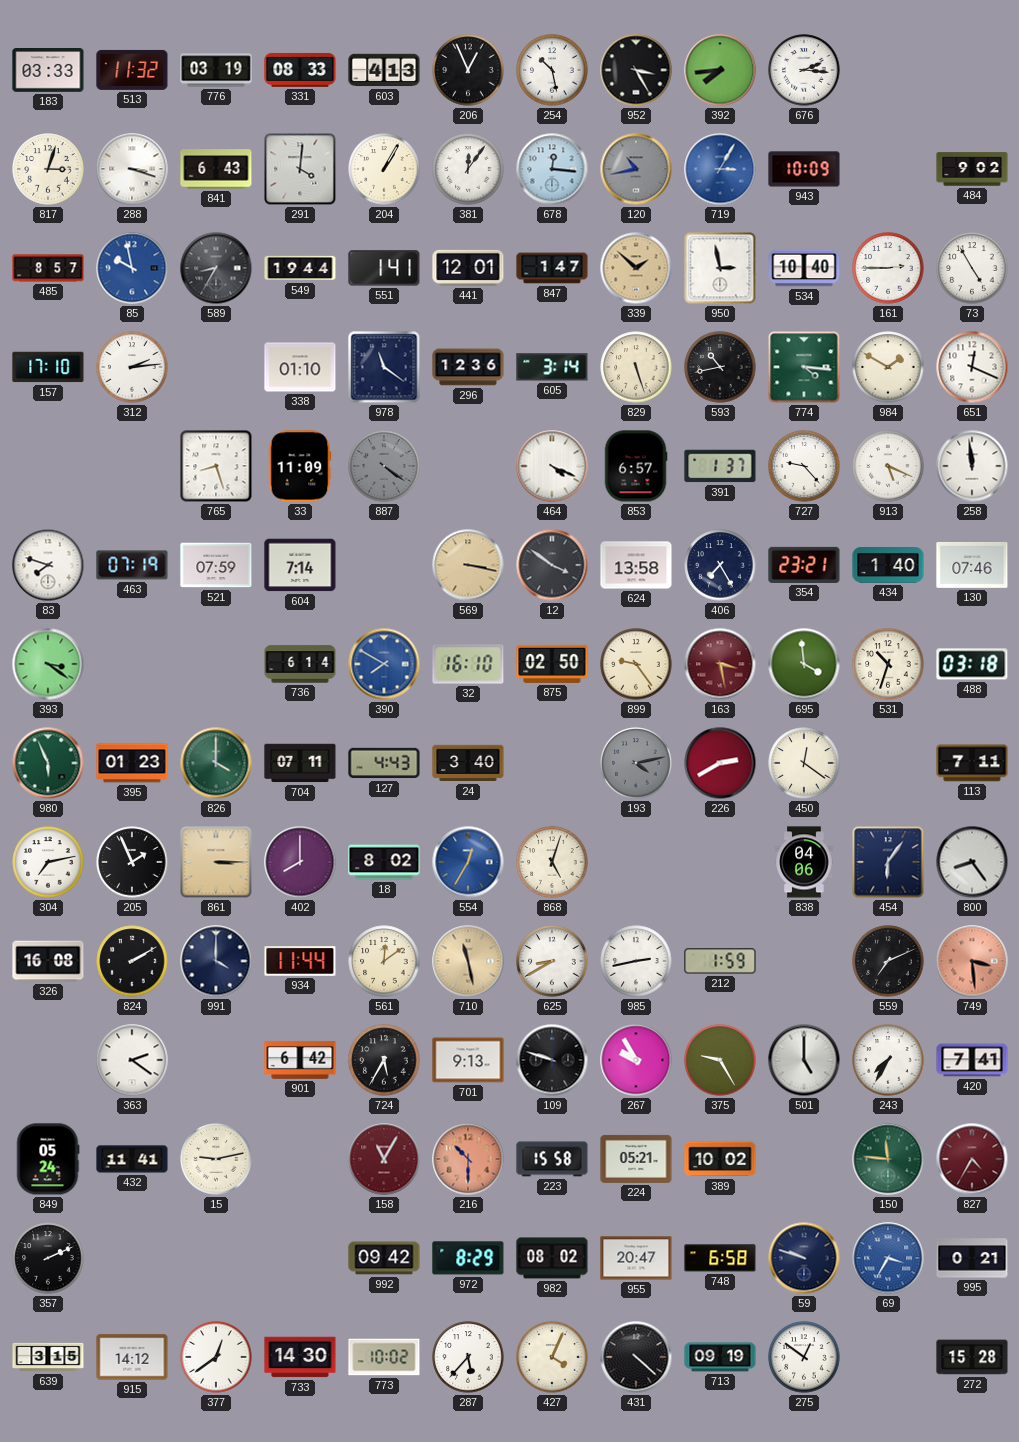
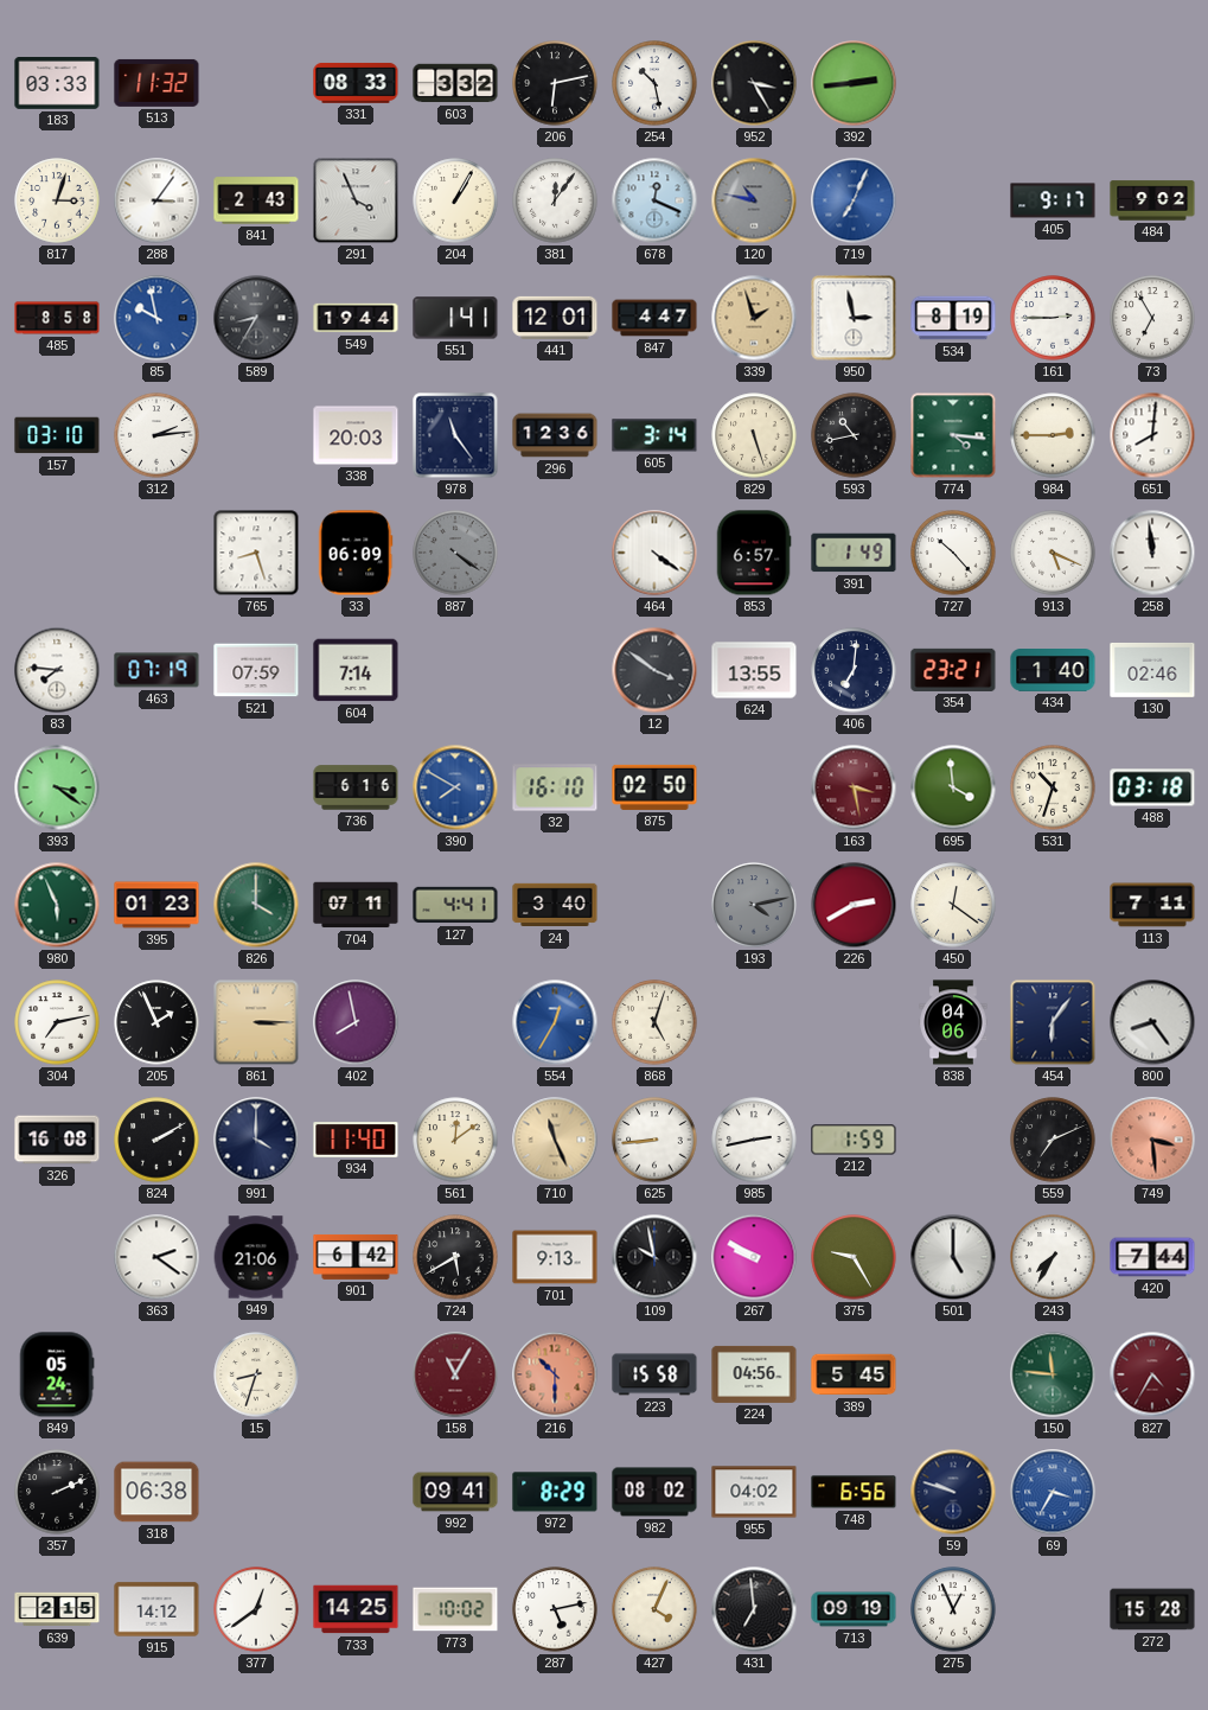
776: 03:19 -> none
603: 4:13 -> 3:32
206: 12:56 -> 6:13
392: 7:44 -> 2:44
676: 2:16 -> none
288: 3:18 -> 3:06
841: 6:43 -> 2:43
291: 4:01 -> 3:56
678: 12:16 -> 12:19
120: 10:43 -> 10:47
719: 3:05 -> 7:04
943: 10:09 -> none
405: none -> 9:17
485: 8:57 -> 8:58
847: 1:47 -> 4:47
339: 1:52 -> 1:57
534: 10:40 -> 8:19
73: 4:55 -> 6:55
157: 17:10 -> 03:10
338: 01:10 -> 20:03
978: 11:21 -> 11:24
984: 1:50 -> 2:45
651: 12:19 -> 8:01
33: 11:09 -> 06:09
464: 4:19 -> 4:21
391: 1:37 -> 1:49
727: 9:23 -> 10:23
83: 7:48 -> 7:46
569: 3:17 -> none
624: 13:58 -> 13:55
406: 7:25 -> 7:01
130: 07:46 -> 02:46
736: 6:14 -> 6:16
899: 9:24 -> none
127: 4:43 -> 4:41
402: 8:00 -> 7:58
18: 8:02 -> none
934: 11:44 -> 11:40
710: 11:28 -> 11:26
625: 8:40 -> 8:44
949: none -> 21:06
724: 5:35 -> 5:40
109: 9:48 -> 9:58
267: 9:55 -> 9:50
420: 7:41 -> 7:44
432: 11:41 -> none
15: 9:13 -> 8:33
224: 05:21 -> 04:56
389: 10:02 -> 5:45
318: none -> 06:38
992: 09:42 -> 09:41
955: 20:47 -> 04:02
748: 6:58 -> 6:56
995: 0:21 -> none
639: 3:15 -> 2:15
733: 14:30 -> 14:25
287: 5:37 -> 5:13
431: 4:22 -> 6:59
275: 12:51 -> 12:56
